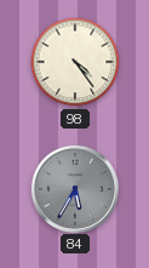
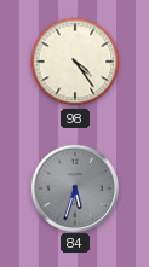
84: 5:35 -> 5:33
